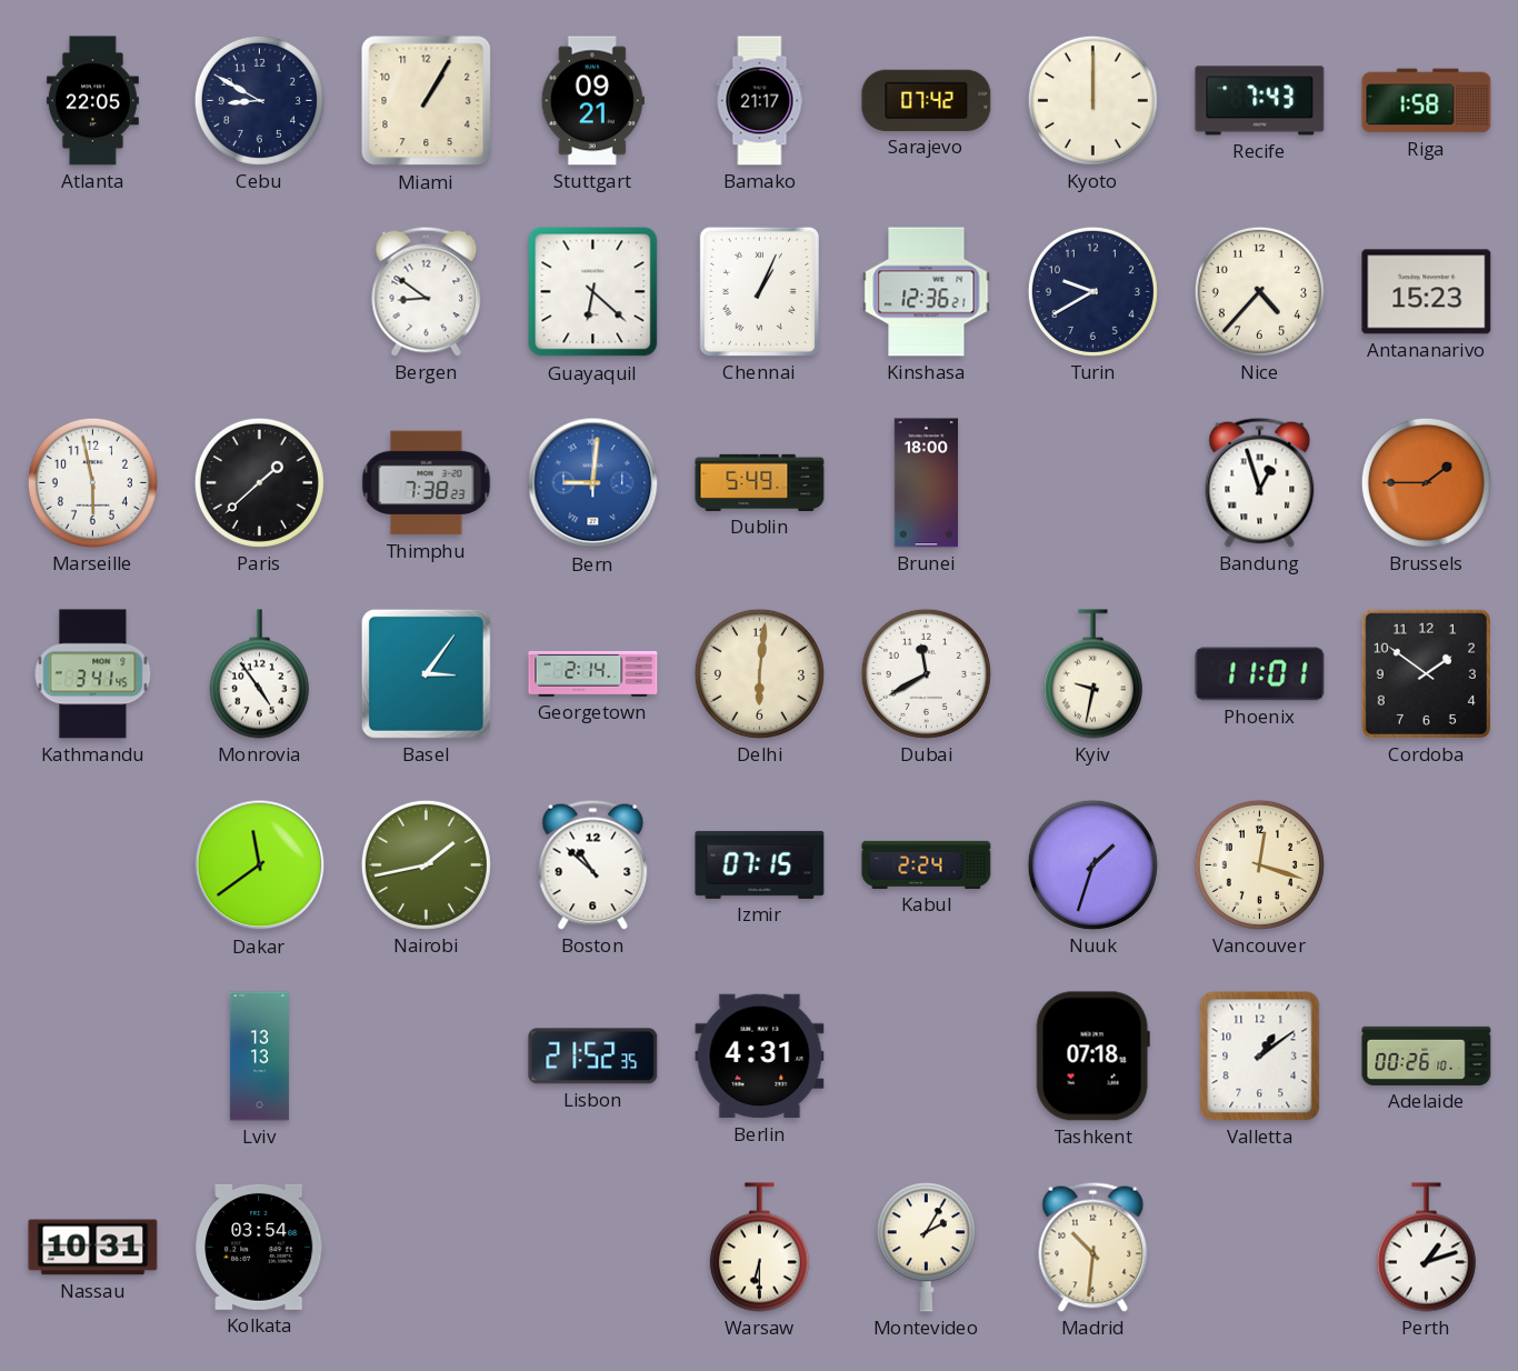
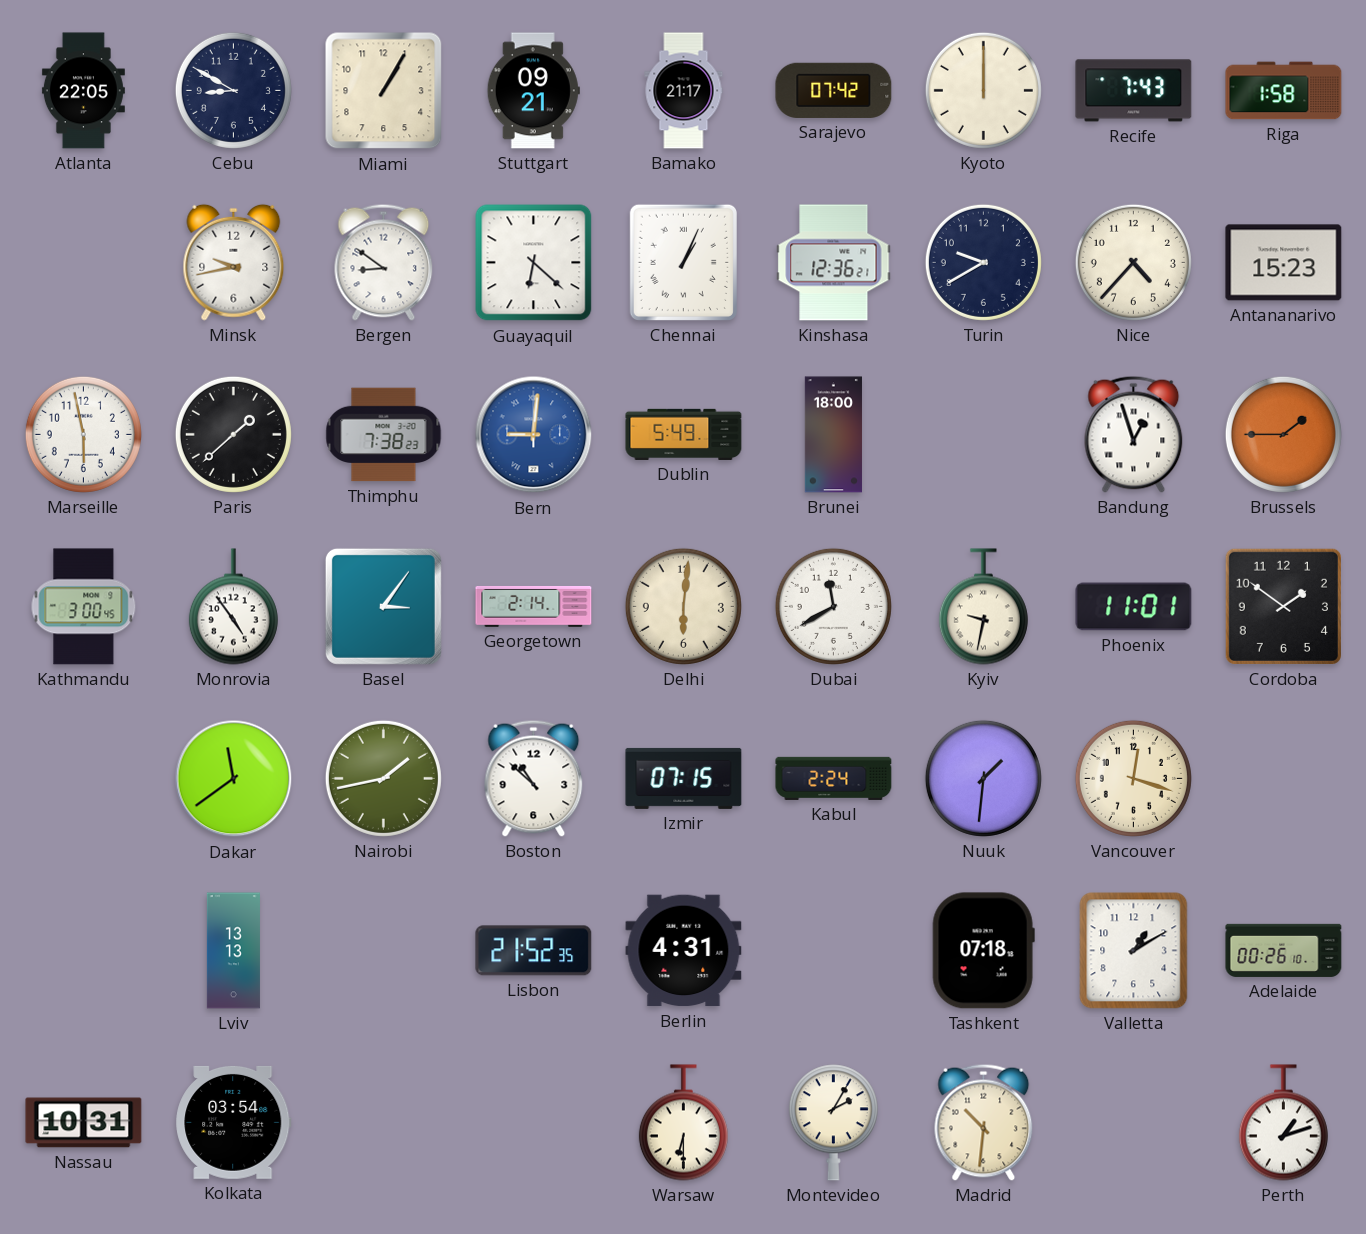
Minsk: none -> 9:43
Kathmandu: 3:41 -> 3:00
Nuuk: 1:33 -> 1:31
Valletta: 1:09 -> 1:10
